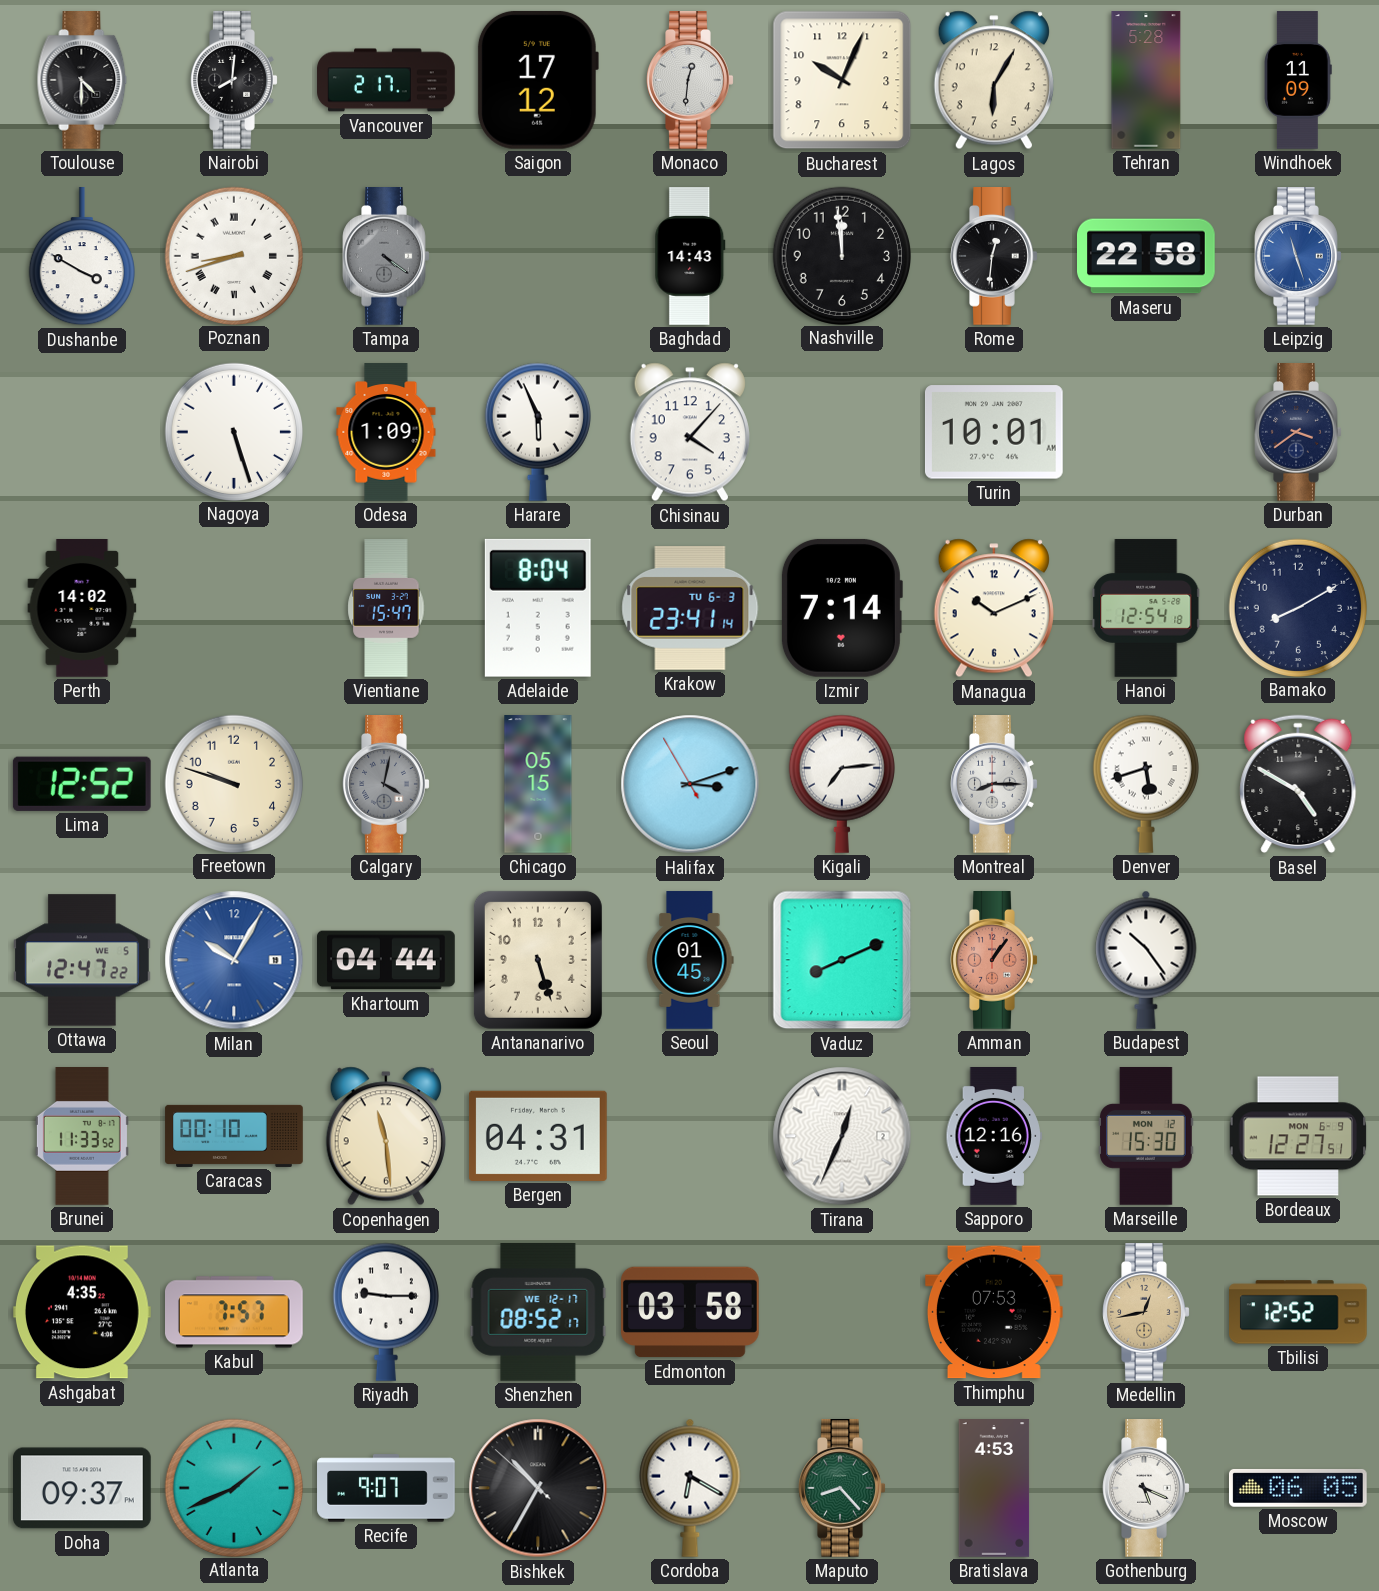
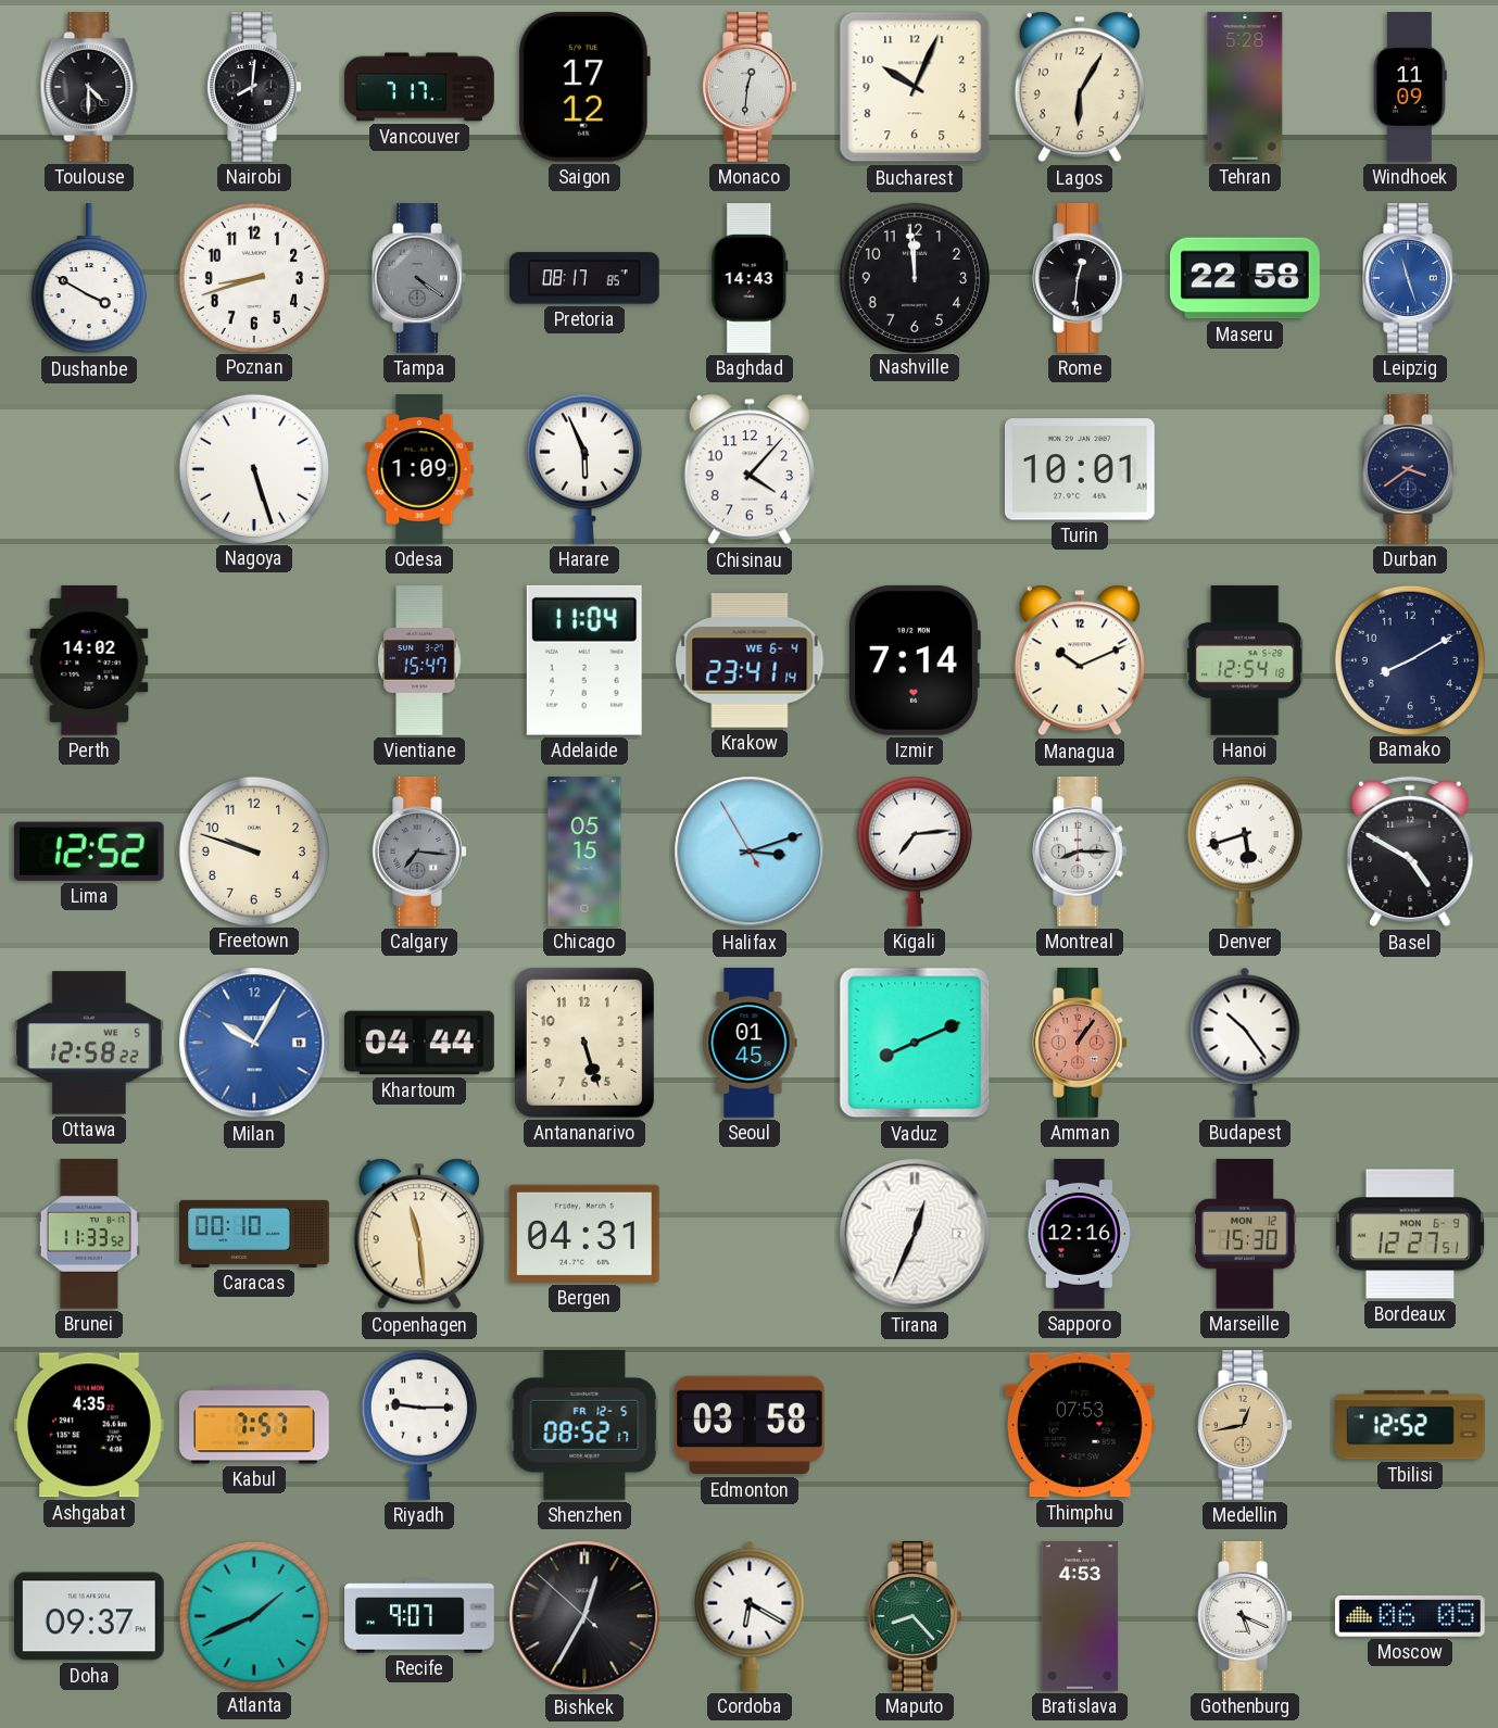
Vancouver: 2:17 -> 7:17
Poznan numerals: Roman -> Arabic
Pretoria: none -> 08:17
Adelaide: 8:04 -> 11:04
Krakow date: TU 6-3 -> WE 6-4
Calgary: 4:02 -> 7:16
Ottawa: 12:47 -> 12:58
Shenzhen date: WE 12-17 -> FR 12-5
Bishkek: 10:34 -> 12:34
